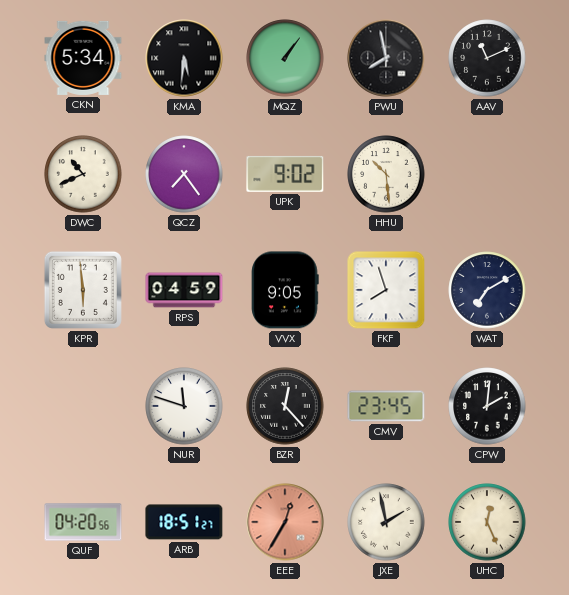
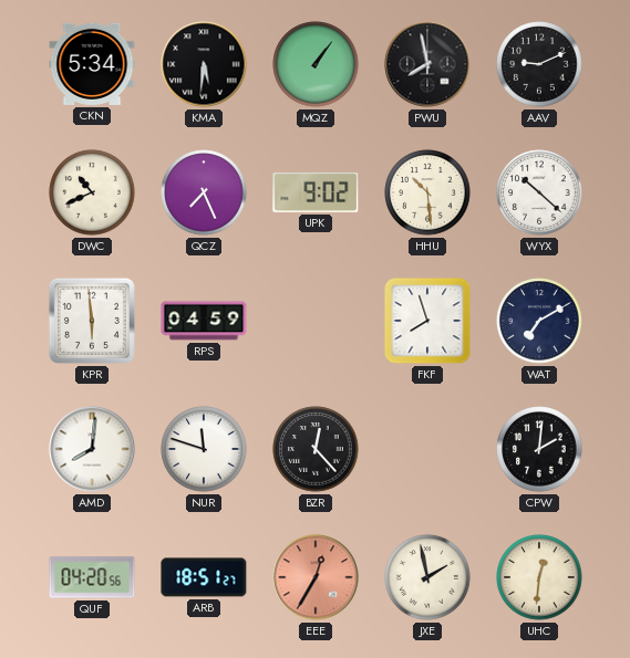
AAV: 11:11 -> 9:11
QCZ: 7:24 -> 7:26
WYX: none -> 10:22
VVX: 9:05 -> none
AMD: none -> 8:01
CMV: 23:45 -> none
UHC: 12:26 -> 12:31
